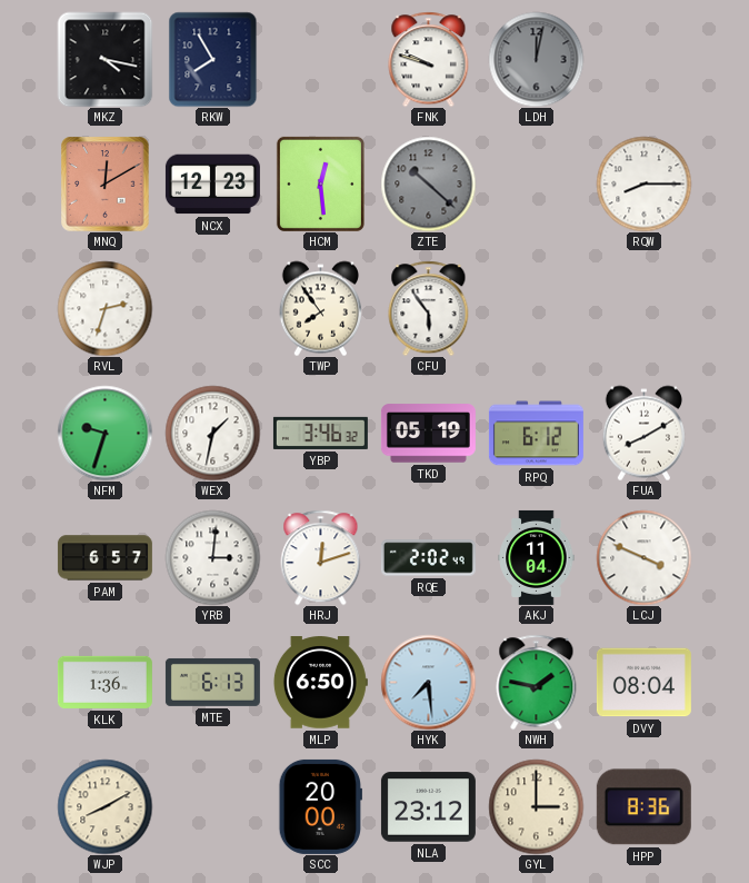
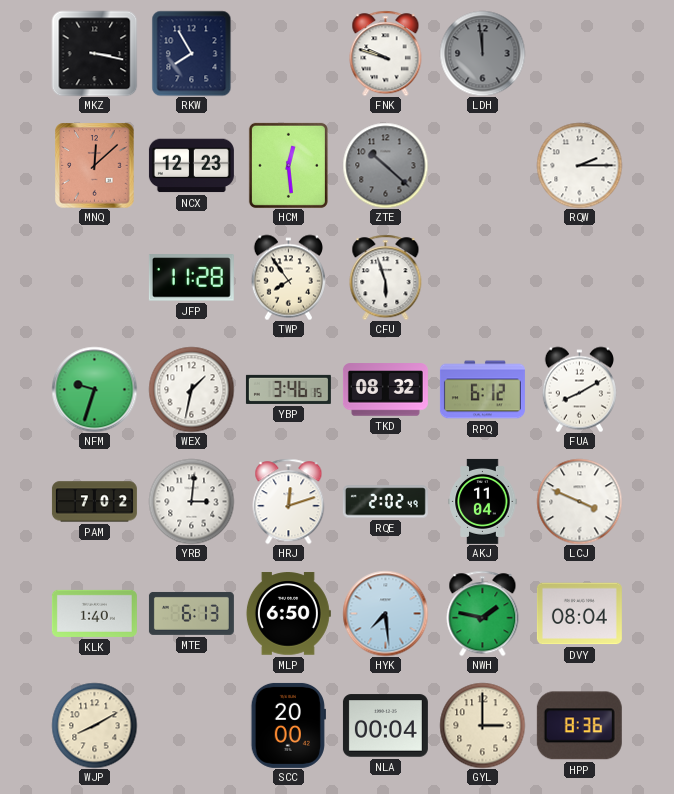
MKZ: 4:17 -> 3:17
LDH: 12:02 -> 11:59
MNQ: 12:10 -> 12:08
RQW: 8:15 -> 2:15
RVL: 2:33 -> none
JFP: none -> 11:28
CFU: 5:54 -> 5:57
YBP: 3:46:32 -> 3:46:15
TKD: 05:19 -> 08:32
PAM: 6:57 -> 7:02
KLK: 1:36 -> 1:40
NLA: 23:12 -> 00:04
